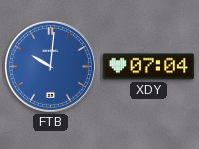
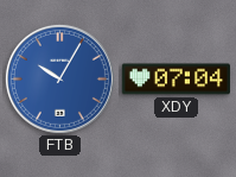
FTB: 10:01 -> 10:05
